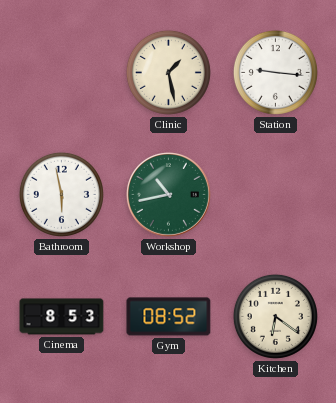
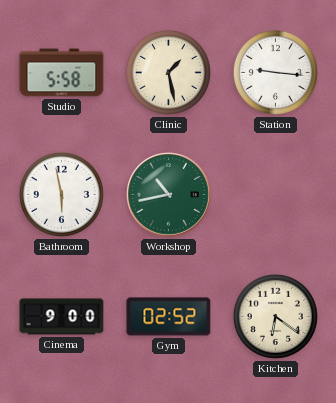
Studio: none -> 5:58
Cinema: 8:53 -> 9:00
Gym: 08:52 -> 02:52
